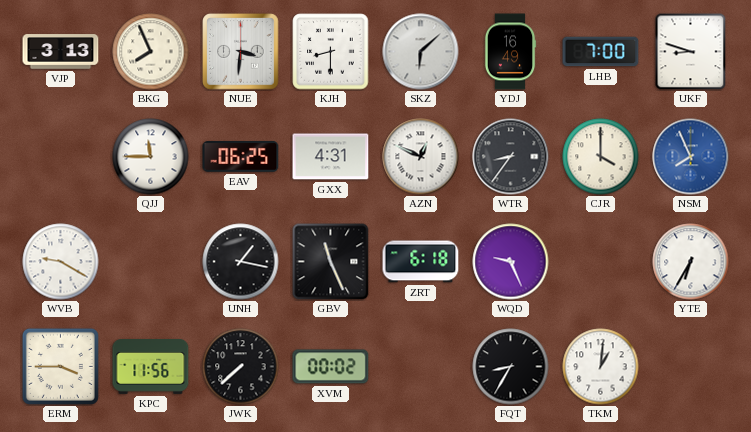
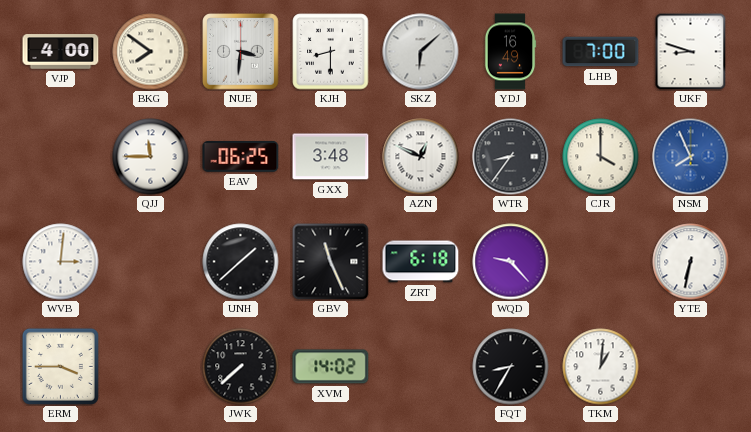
VJP: 3:13 -> 4:00
BKG: 7:56 -> 7:51
GXX: 4:31 -> 3:48
WVB: 9:20 -> 3:01
UNH: 1:17 -> 1:38
WQD: 9:26 -> 9:23
YTE: 6:35 -> 6:32
KPC: 11:56 -> none
XVM: 00:02 -> 14:02
